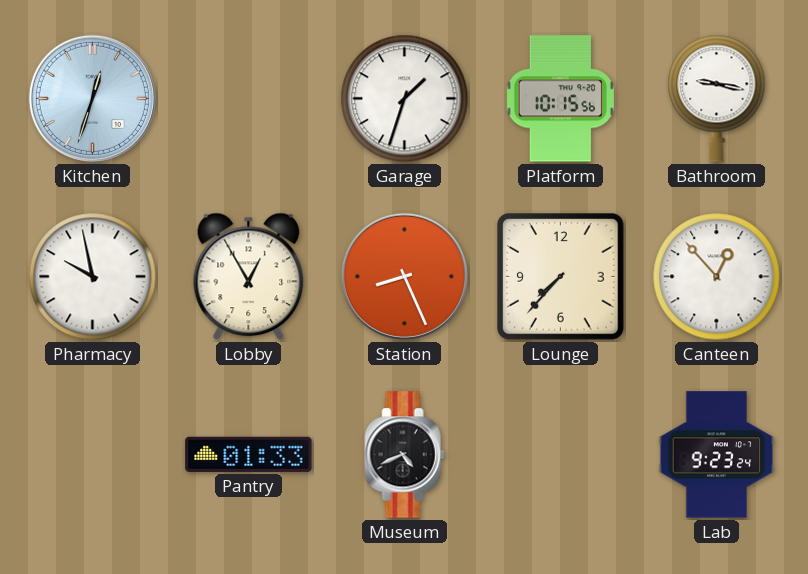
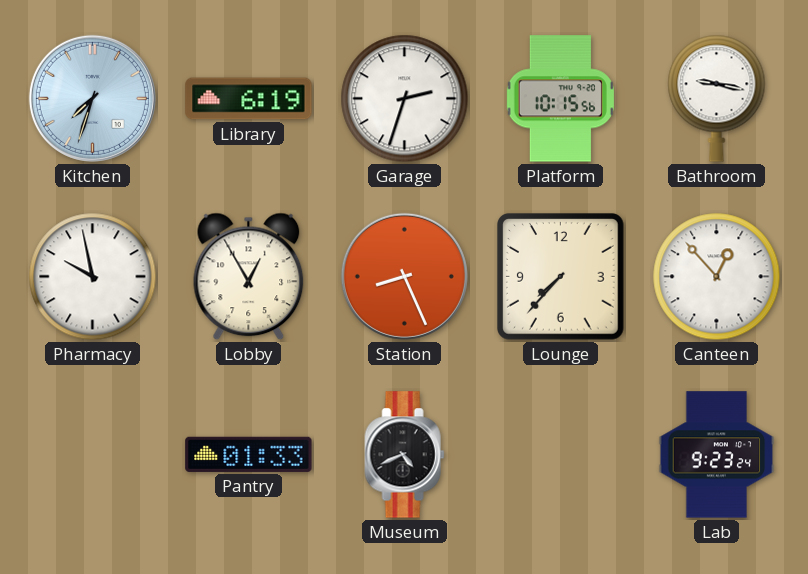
Kitchen: 12:33 -> 7:33
Library: none -> 6:19
Garage: 1:33 -> 2:33
